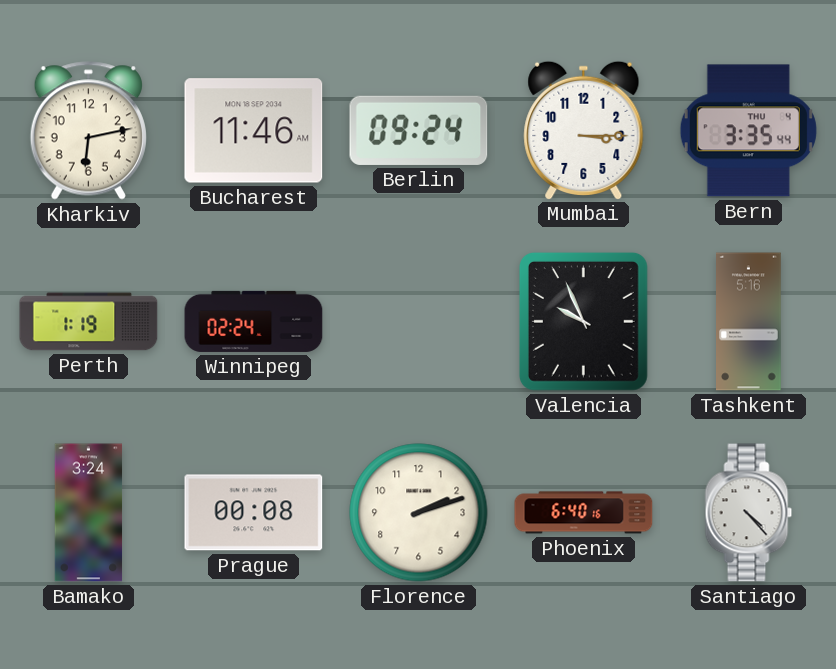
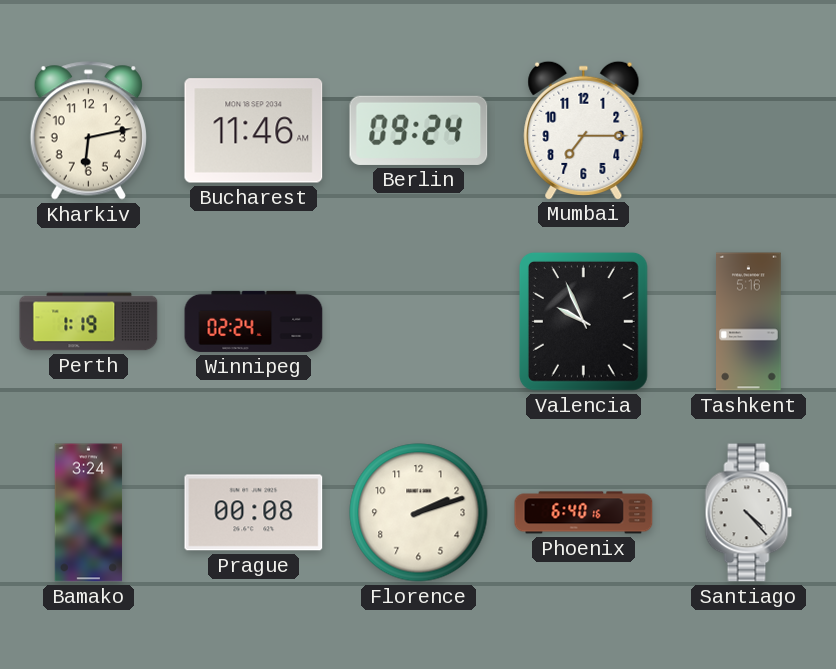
Mumbai: 3:15 -> 7:15
Bern: 3:35 -> none
